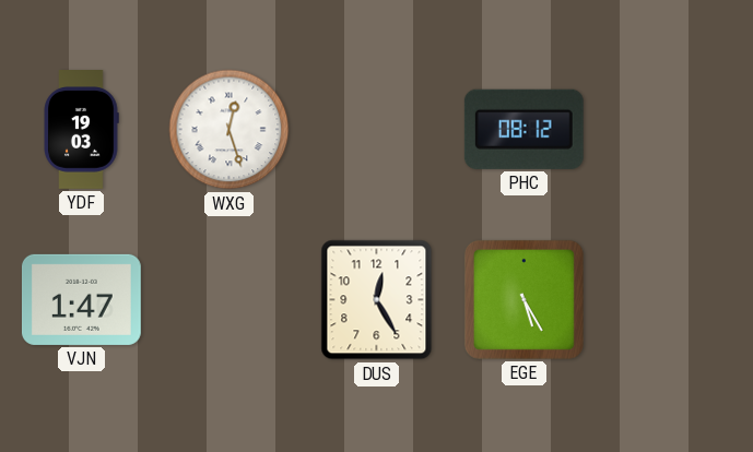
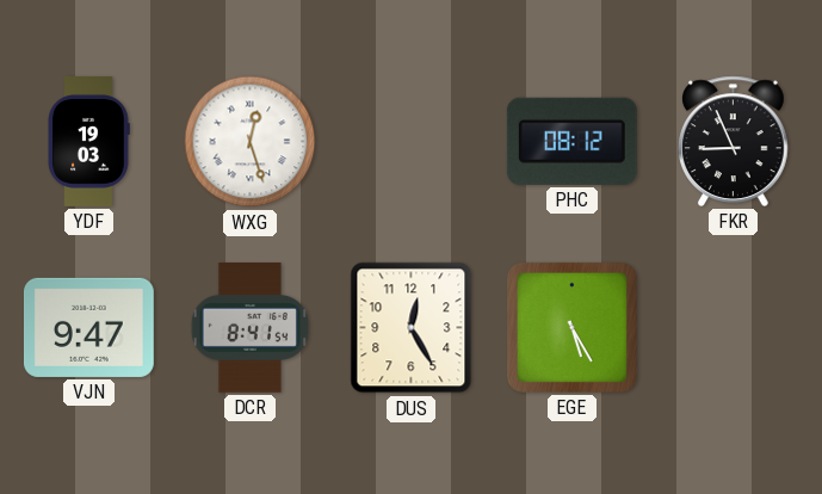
FKR: none -> 8:56
VJN: 1:47 -> 9:47
DCR: none -> 8:41
